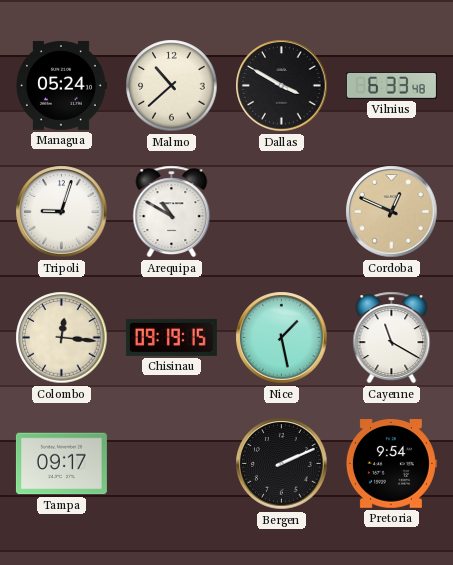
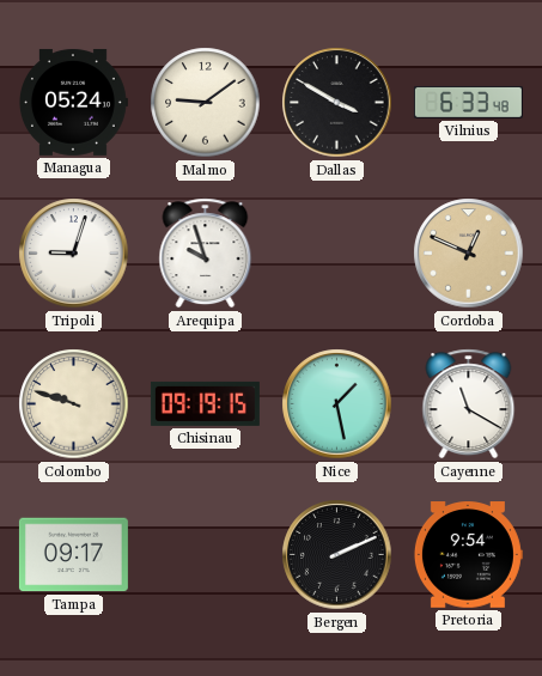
Malmo: 10:38 -> 9:09
Arequipa: 10:50 -> 9:57
Colombo: 12:16 -> 9:48
